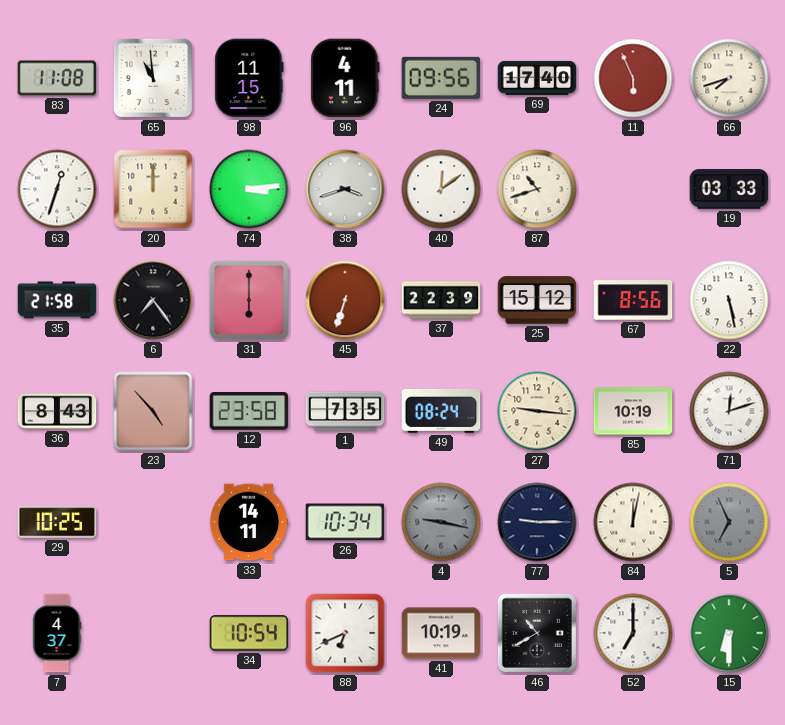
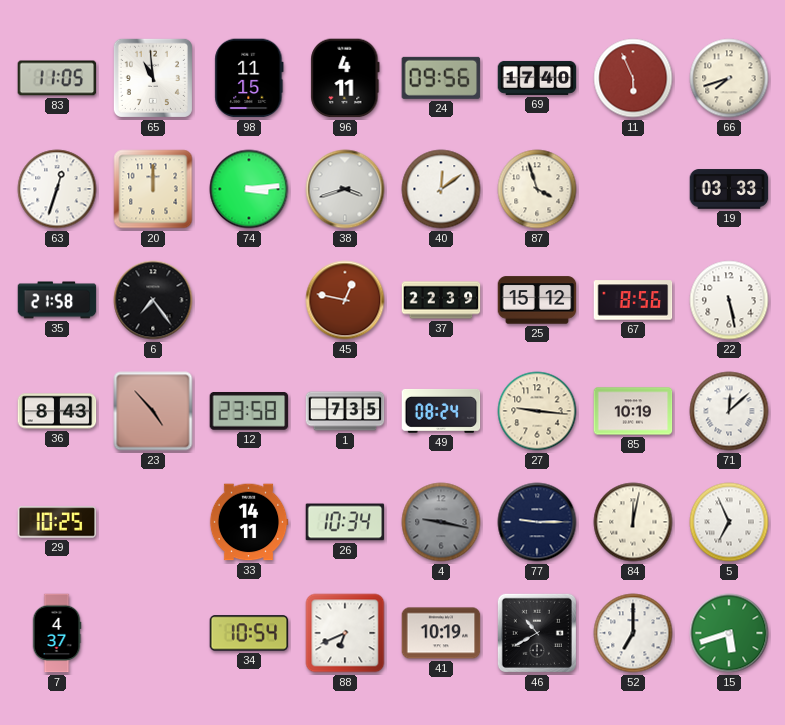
83: 11:08 -> 11:05
87: 10:42 -> 3:57
31: 6:00 -> none
45: 6:33 -> 12:47
71: 12:12 -> 12:08
5 dial: grey -> white
15: 6:30 -> 5:42
